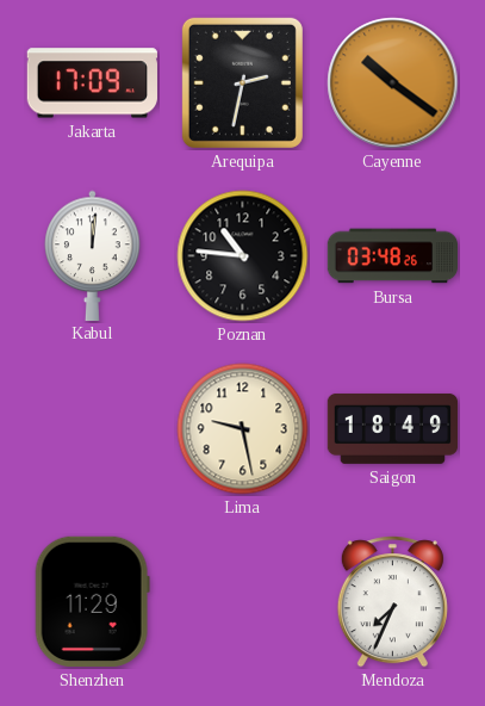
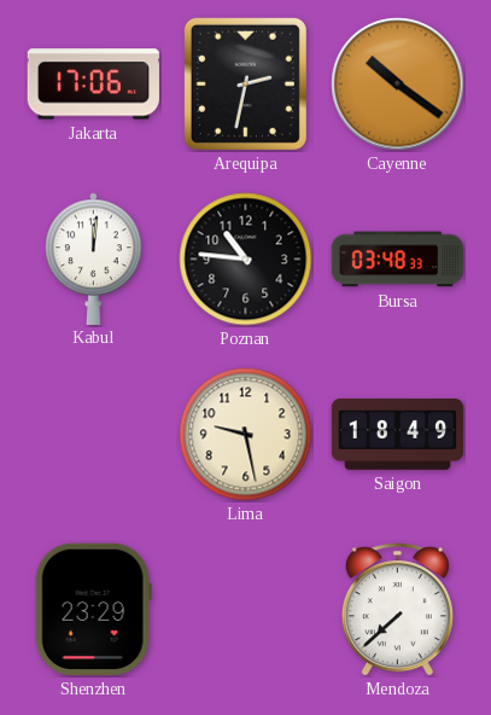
Jakarta: 17:09 -> 17:06
Bursa: 03:48:26 -> 03:48:33
Shenzhen: 11:29 -> 23:29
Mendoza: 7:34 -> 7:38
